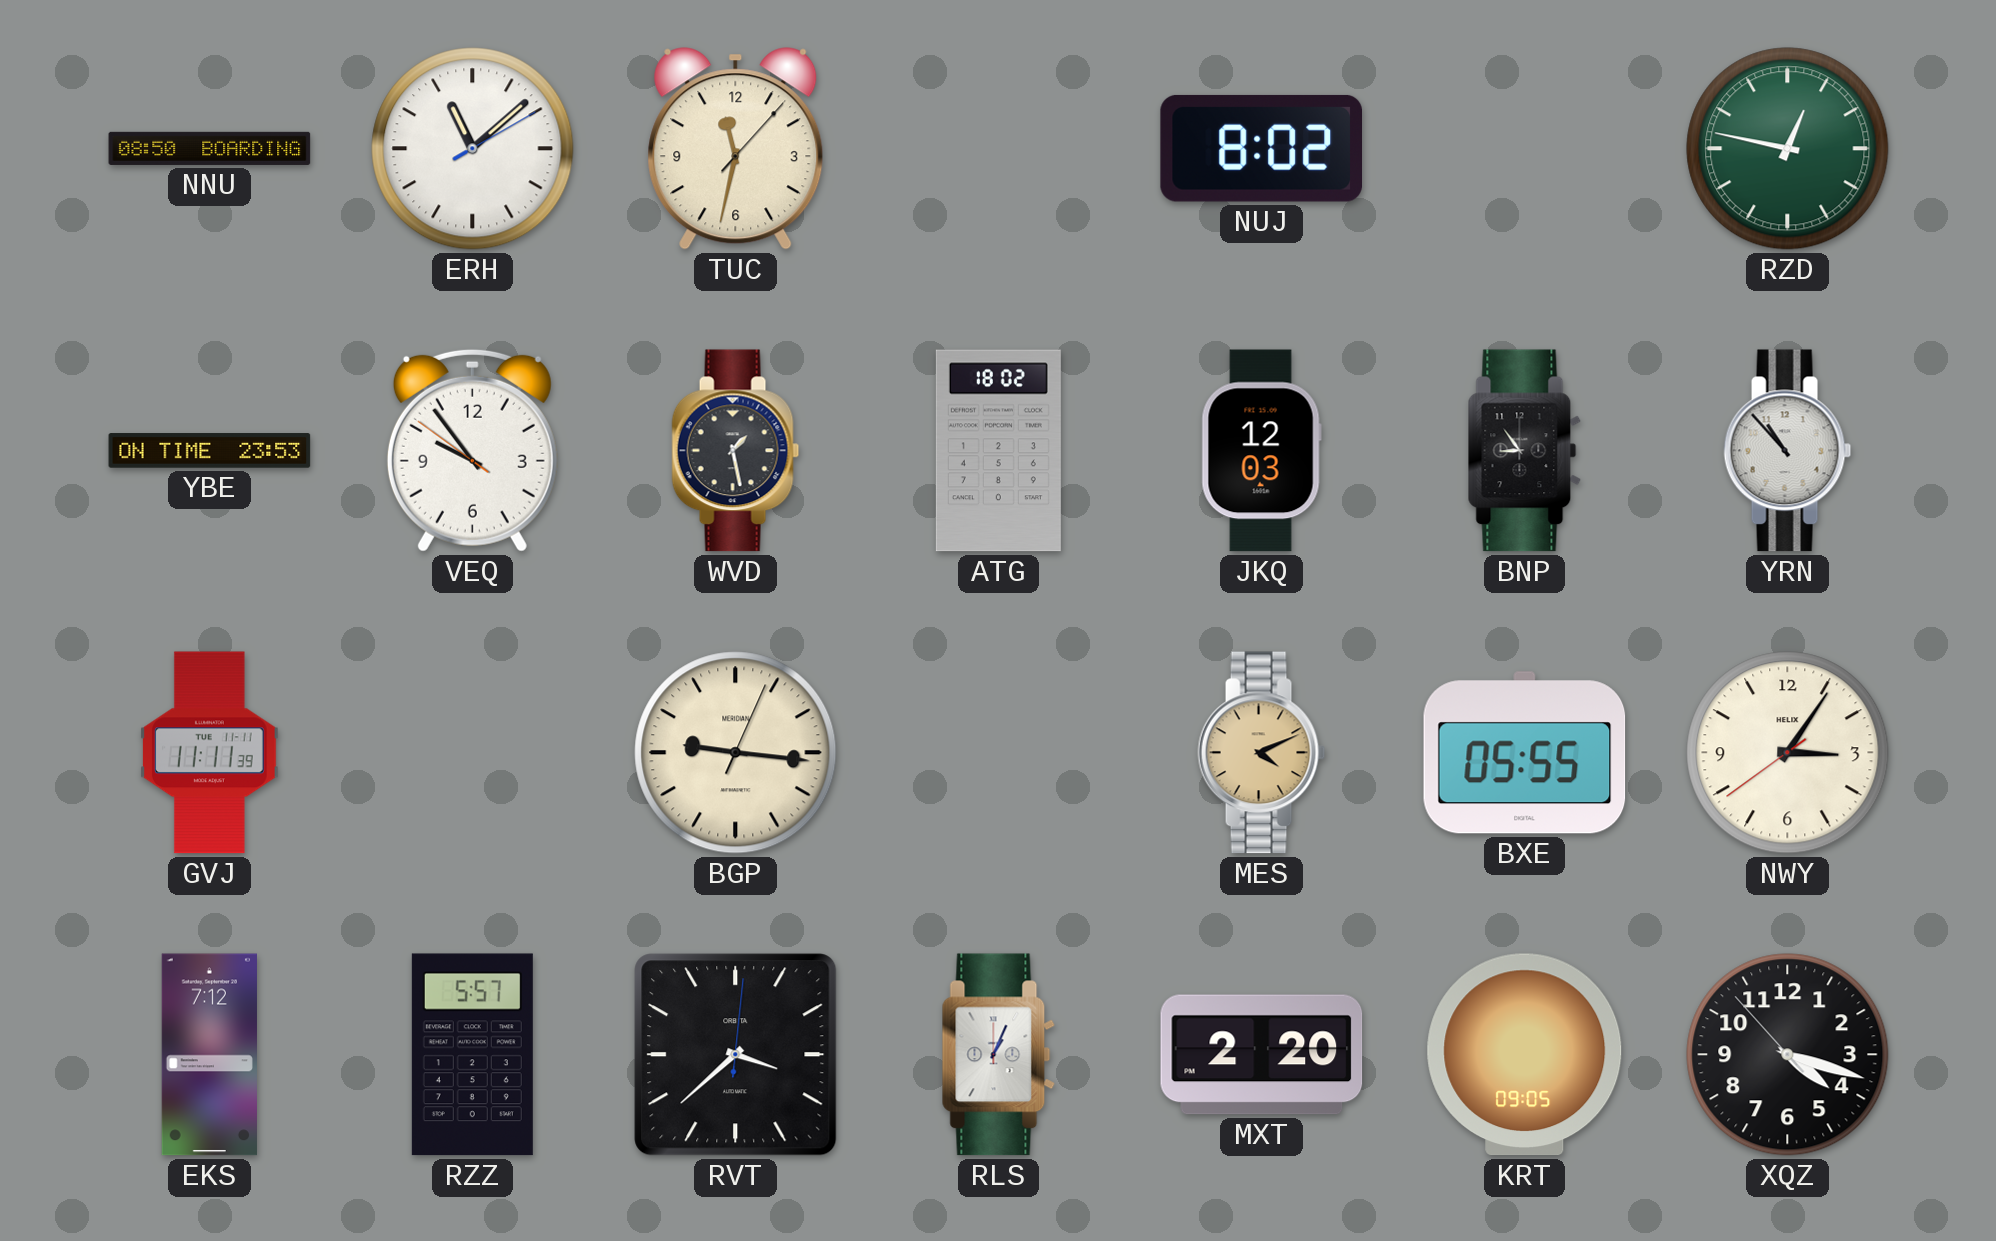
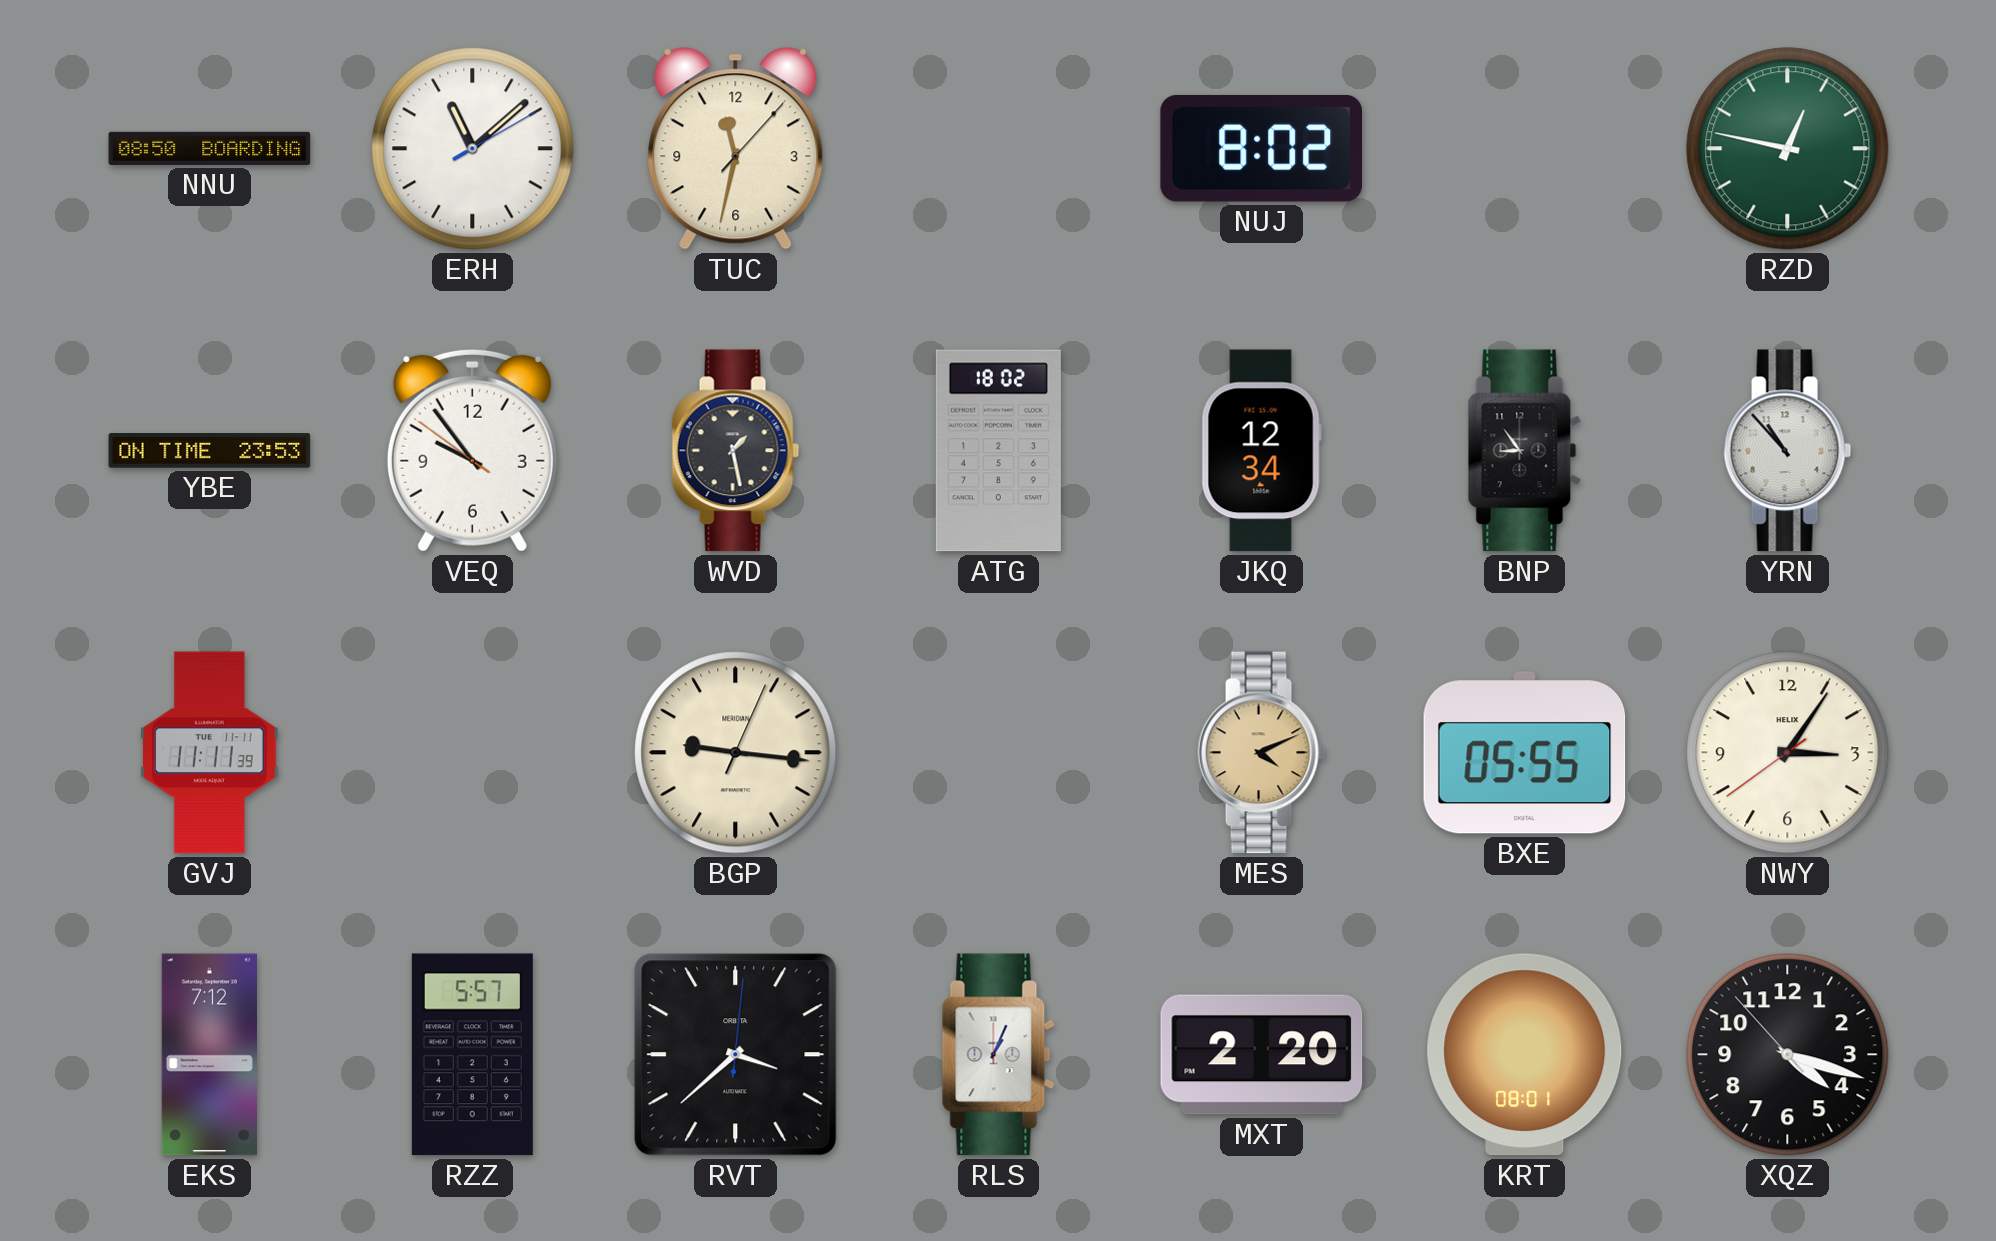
JKQ: 12:03 -> 12:34
KRT: 09:05 -> 08:01
